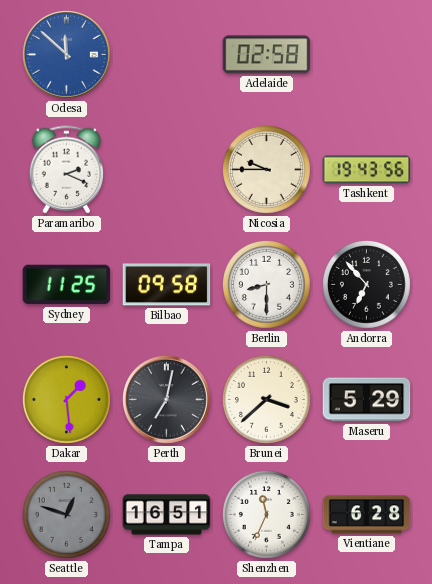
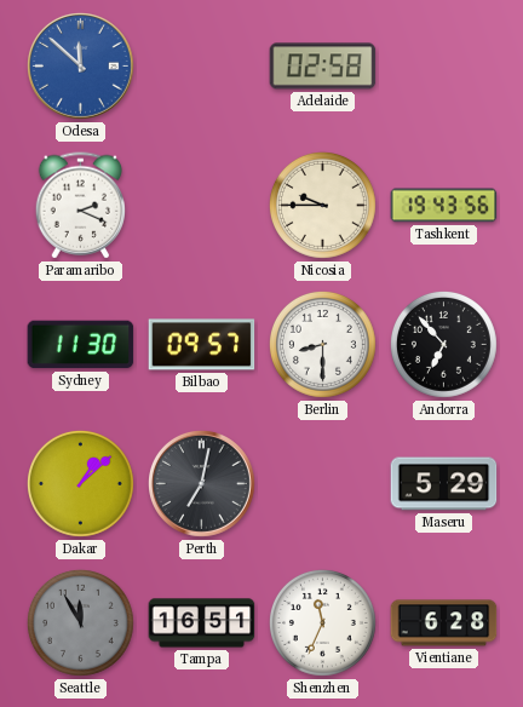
Sydney: 11:25 -> 11:30
Bilbao: 09:58 -> 09:57
Dakar: 1:29 -> 1:08
Brunei: 3:38 -> none
Seattle: 12:48 -> 11:55
